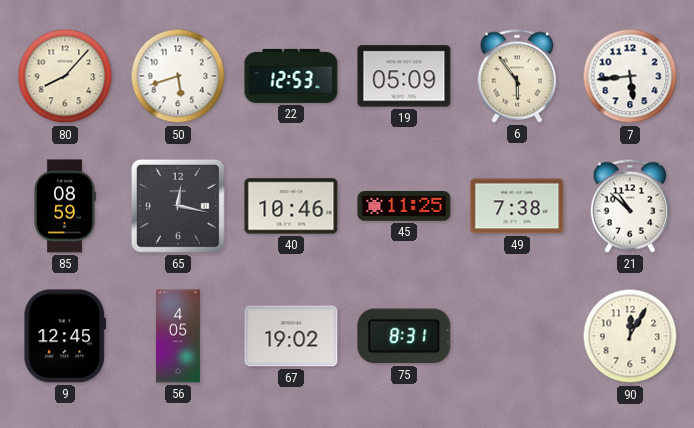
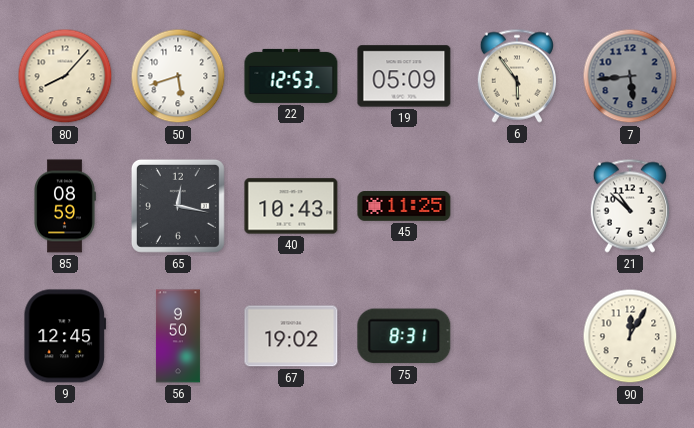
7 dial: white -> grey
40: 10:46 -> 10:43
49: 7:38 -> none
56: 4:05 -> 9:50
